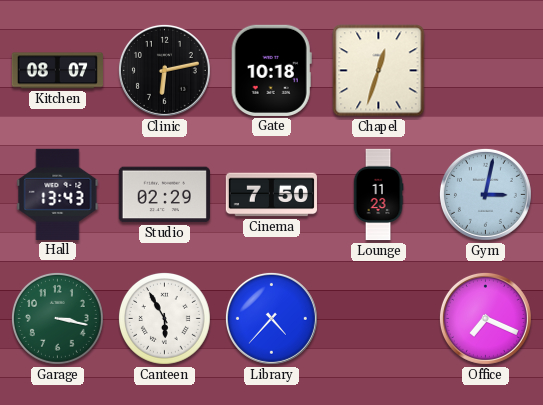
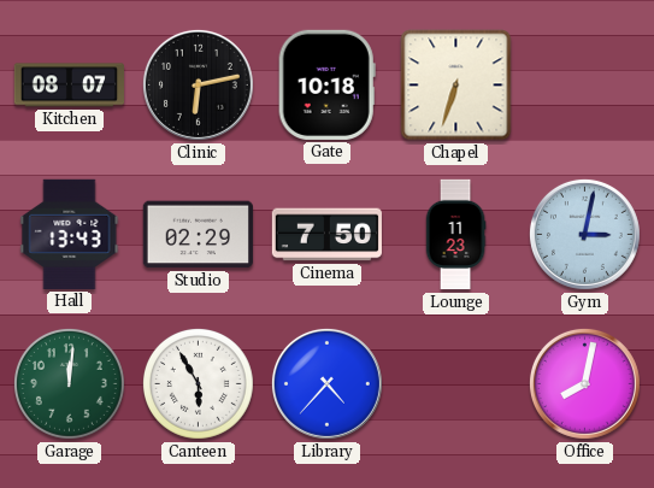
Chapel: 12:33 -> 6:33
Garage: 3:17 -> 12:01
Office: 7:19 -> 8:02
